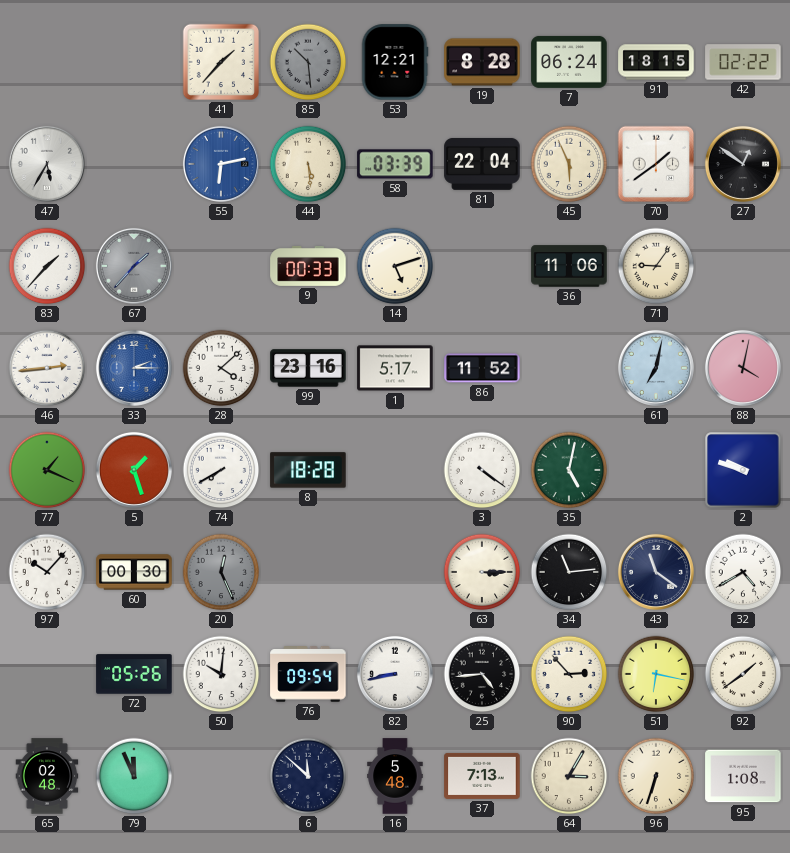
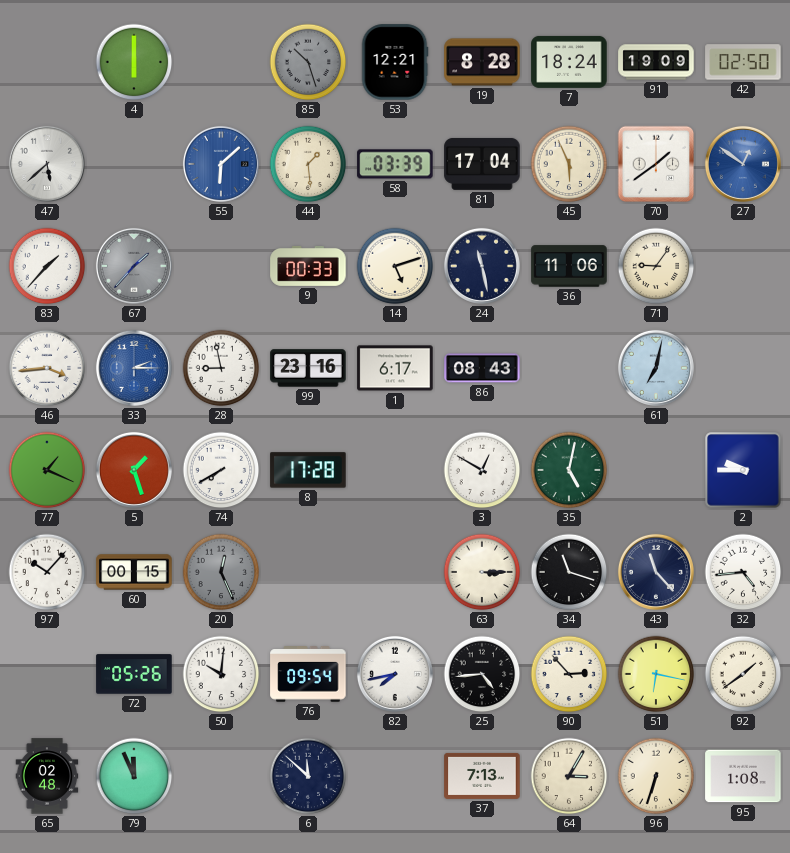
4: none -> 6:00
41: 1:37 -> none
85: 10:29 -> 10:27
7: 06:24 -> 18:24
91: 18:15 -> 19:09
42: 02:22 -> 02:50
47: 5:35 -> 5:38
55: 6:13 -> 6:08
44: 5:29 -> 1:29
81: 22:04 -> 17:04
27 dial: black -> blue
24: none -> 11:28
46: 2:44 -> 3:44
28: 4:08 -> 8:58
1: 5:17 -> 6:17
86: 11:52 -> 08:43
88: 4:02 -> none
8: 18:28 -> 17:28
3: 4:21 -> 12:50
2: 9:48 -> 9:45
60: 00:30 -> 00:15
34: 11:14 -> 11:18
43: 11:21 -> 11:23
32: 4:40 -> 4:44
82: 8:43 -> 7:43
16: 5:48 -> none
